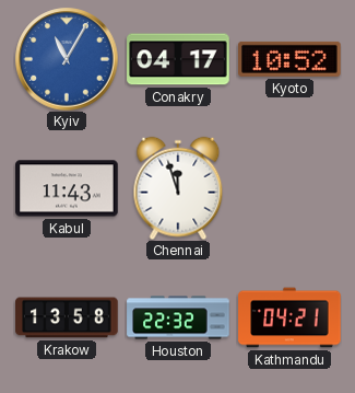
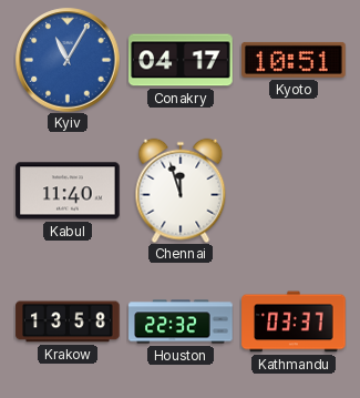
Kyoto: 10:52 -> 10:51
Kabul: 11:43 -> 11:40
Kathmandu: 04:21 -> 03:37
